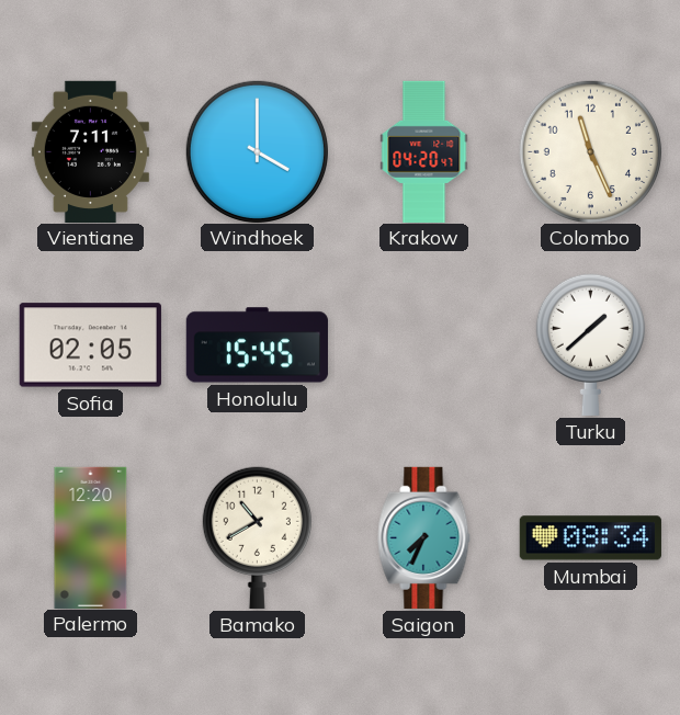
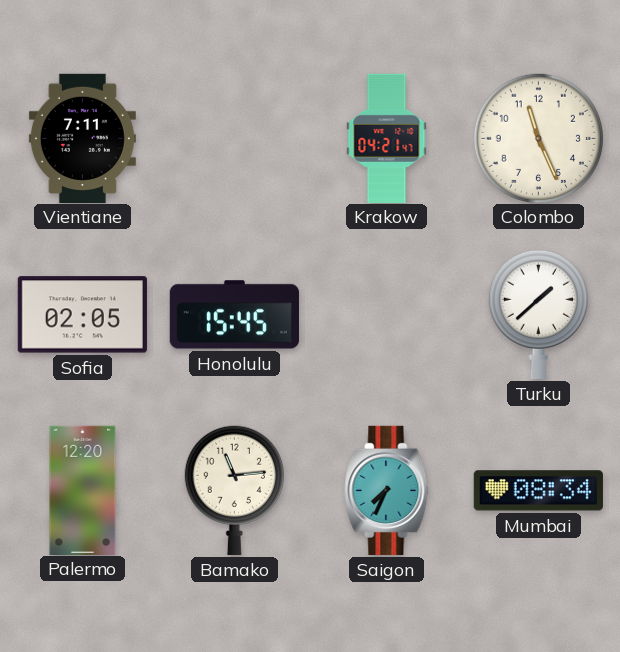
Windhoek: 4:00 -> none
Krakow: 04:20 -> 04:21
Bamako: 10:40 -> 11:14
